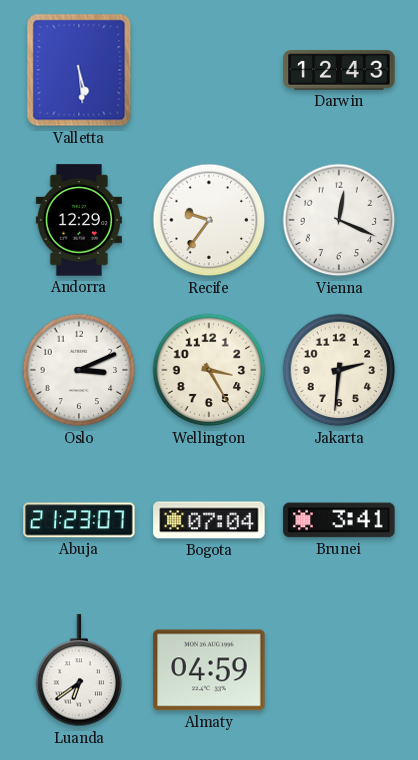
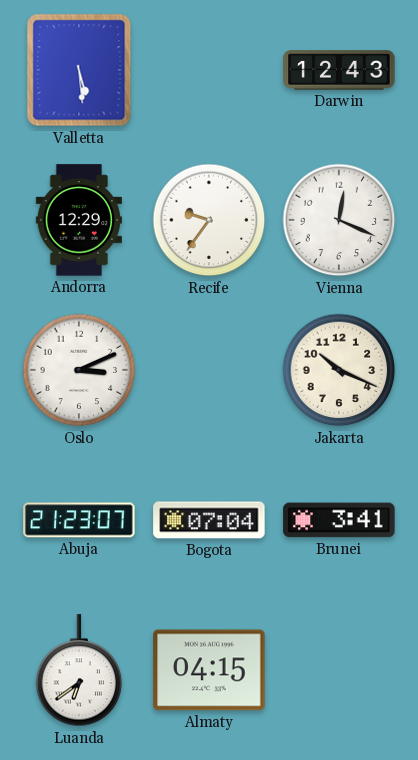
Wellington: 3:25 -> none
Jakarta: 2:31 -> 10:19
Almaty: 04:59 -> 04:15
